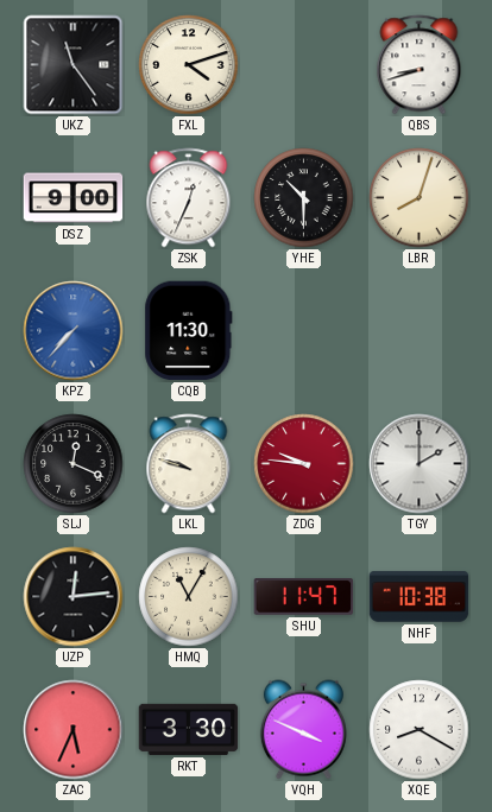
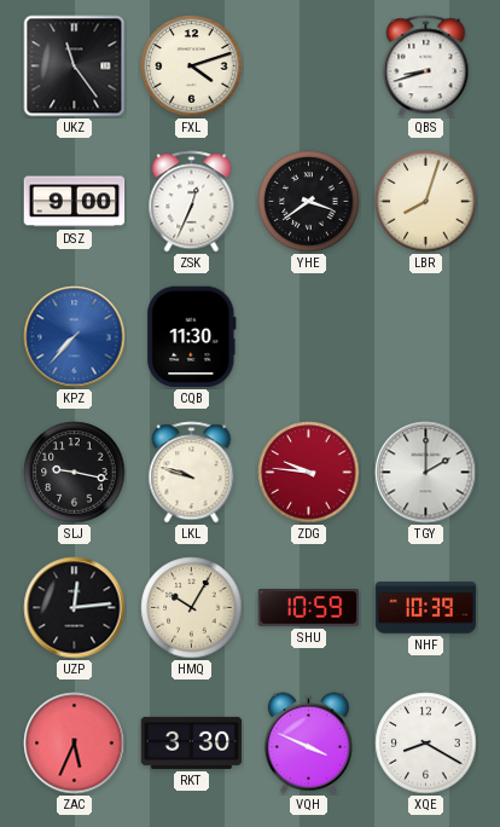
YHE: 10:30 -> 3:39
SLJ: 12:19 -> 9:17
HMQ: 11:05 -> 10:05
SHU: 11:47 -> 10:59
NHF: 10:38 -> 10:39
